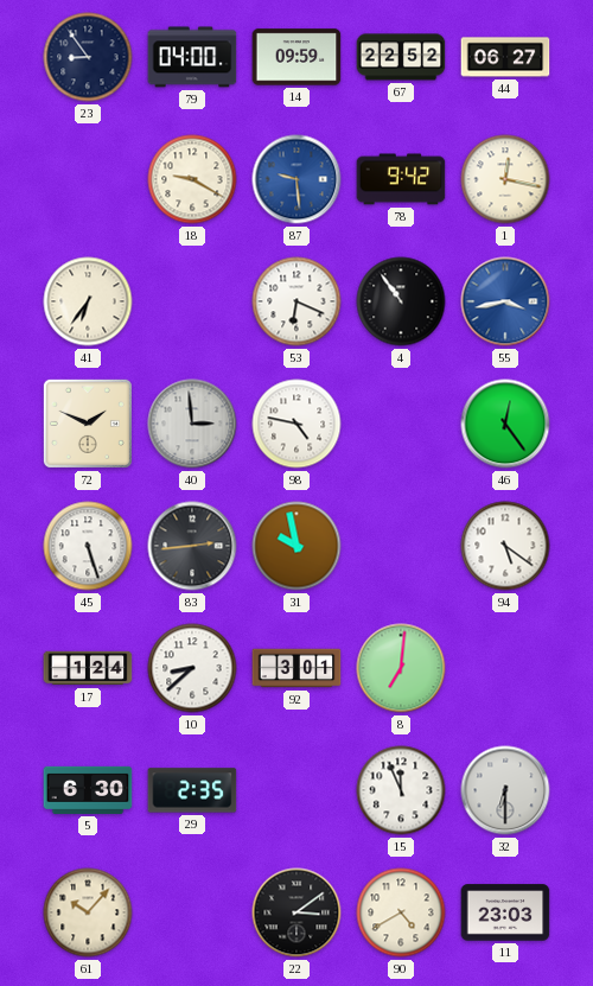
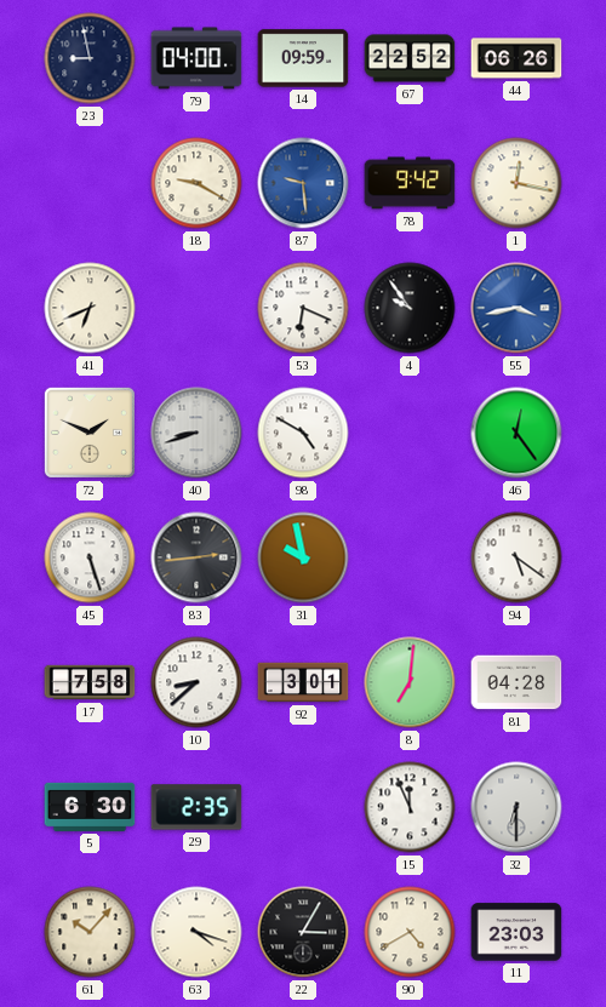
23: 8:54 -> 8:58
44: 06:27 -> 06:26
41: 6:36 -> 6:41
4: 10:54 -> 9:54
40: 2:59 -> 8:42
98: 4:47 -> 4:50
17: 1:24 -> 7:58
81: none -> 04:28
63: none -> 4:18
22: 3:09 -> 3:05
